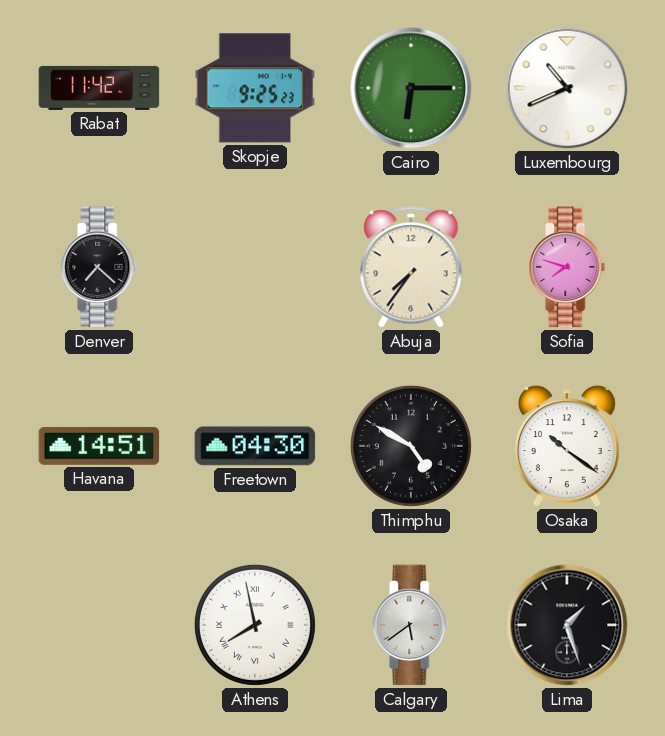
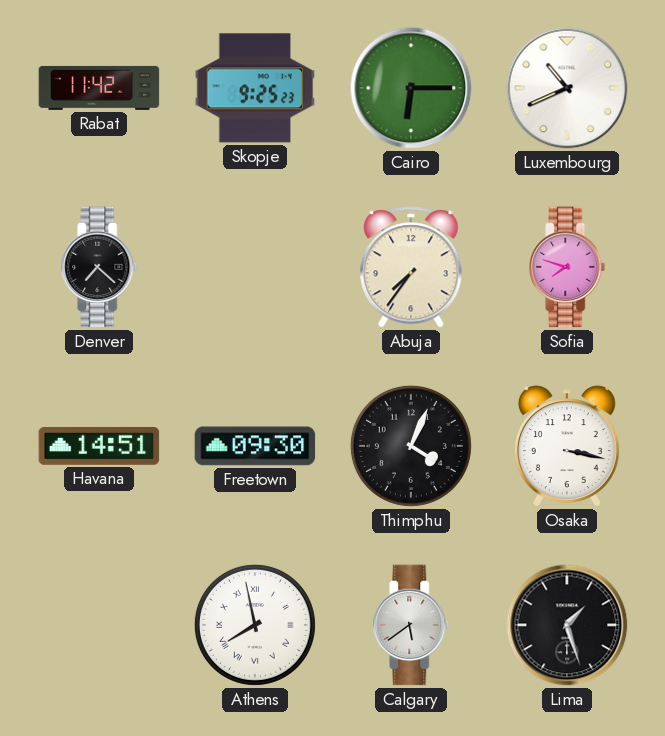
Freetown: 04:30 -> 09:30
Thimphu: 4:50 -> 4:04
Osaka: 10:21 -> 3:17
